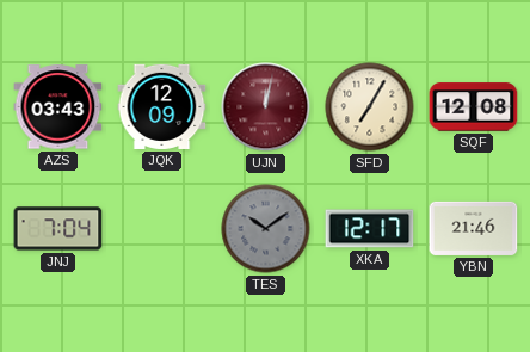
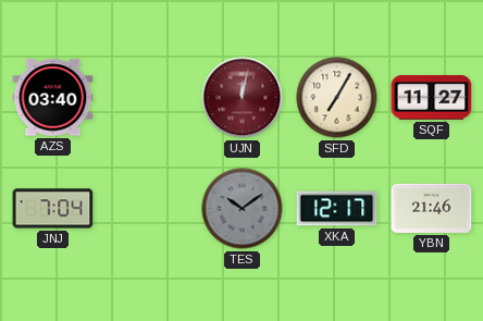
AZS: 03:43 -> 03:40
JQK: 12:09 -> none
SQF: 12:08 -> 11:27
